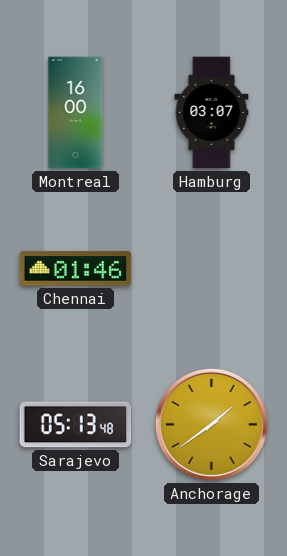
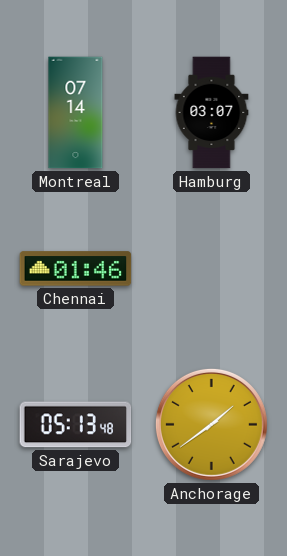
Montreal: 16:00 -> 07:14
